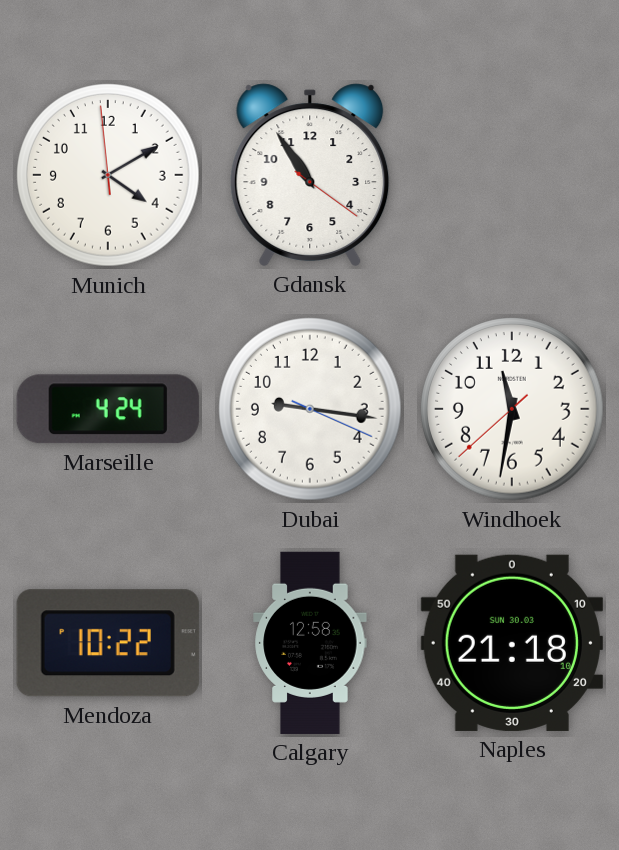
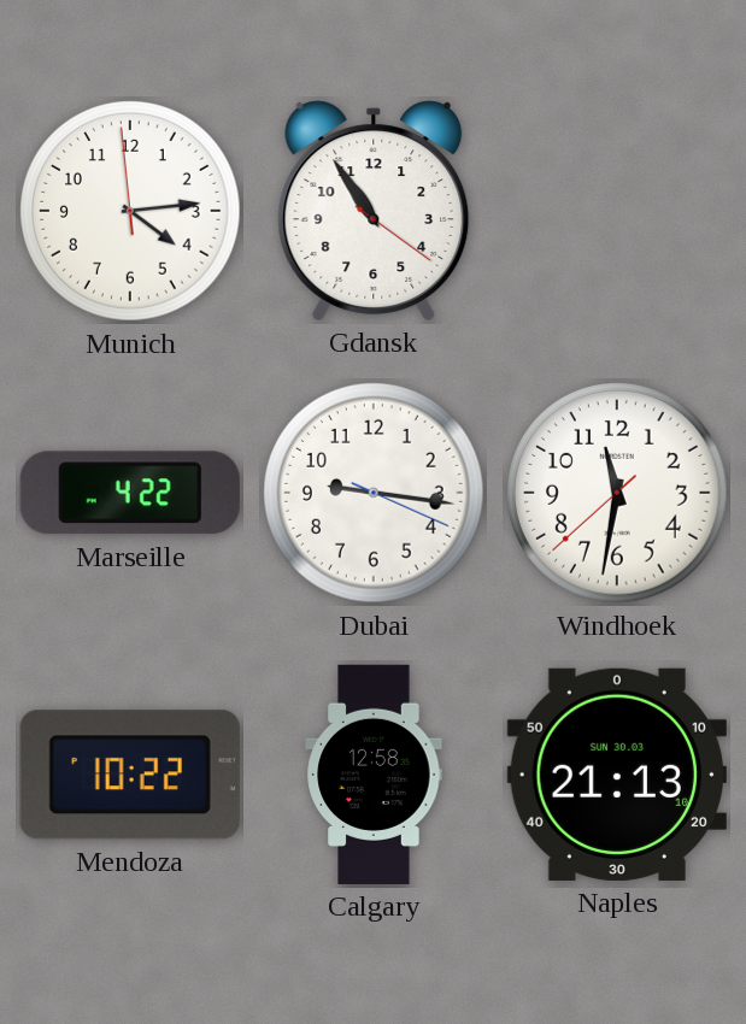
Munich: 4:09 -> 4:13
Marseille: 4:24 -> 4:22
Naples: 21:18 -> 21:13
